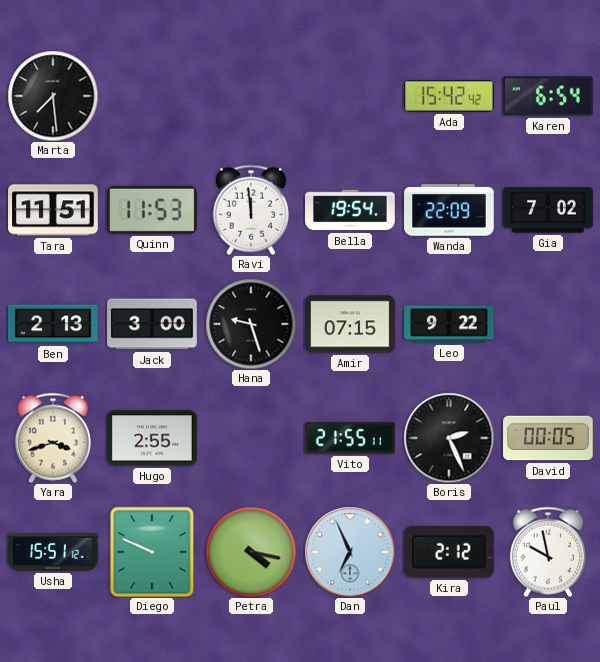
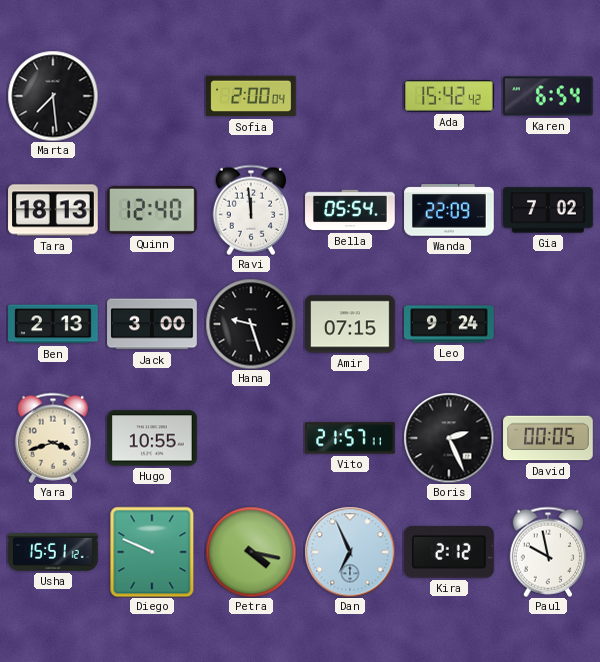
Sofia: none -> 2:00
Tara: 11:51 -> 18:13
Quinn: 11:53 -> 12:40
Bella: 19:54 -> 05:54
Leo: 9:22 -> 9:24
Hugo: 2:55 -> 10:55
Vito: 21:55 -> 21:57
